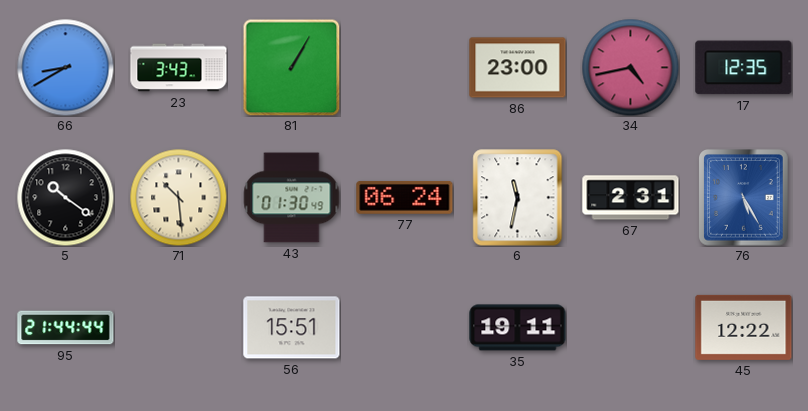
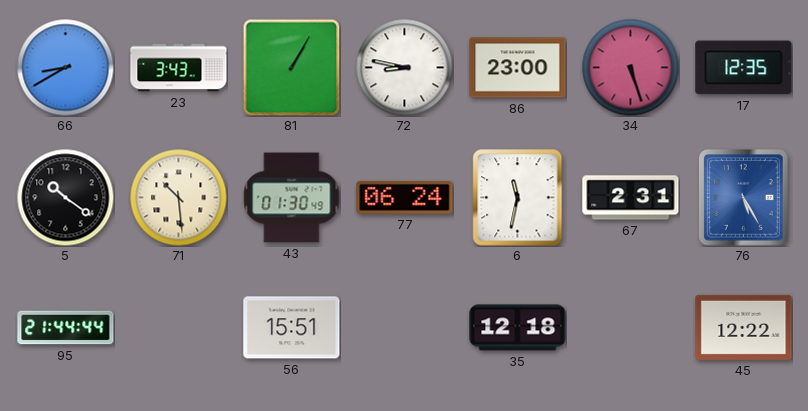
72: none -> 8:47
34: 4:43 -> 5:27
35: 19:11 -> 12:18
